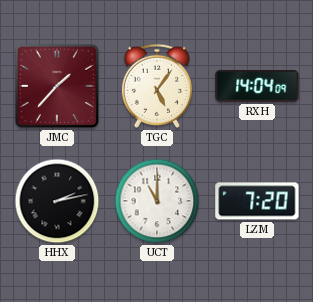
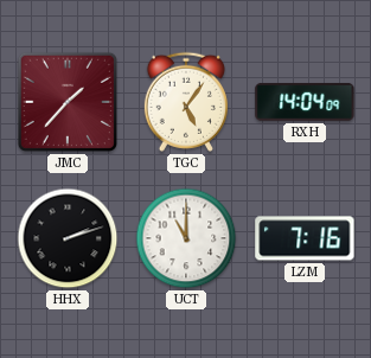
HHX: 2:13 -> 2:12
LZM: 7:20 -> 7:16
